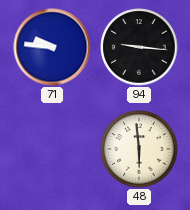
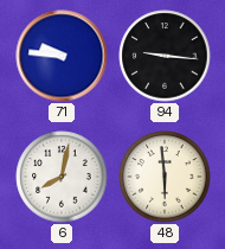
6: none -> 8:02
